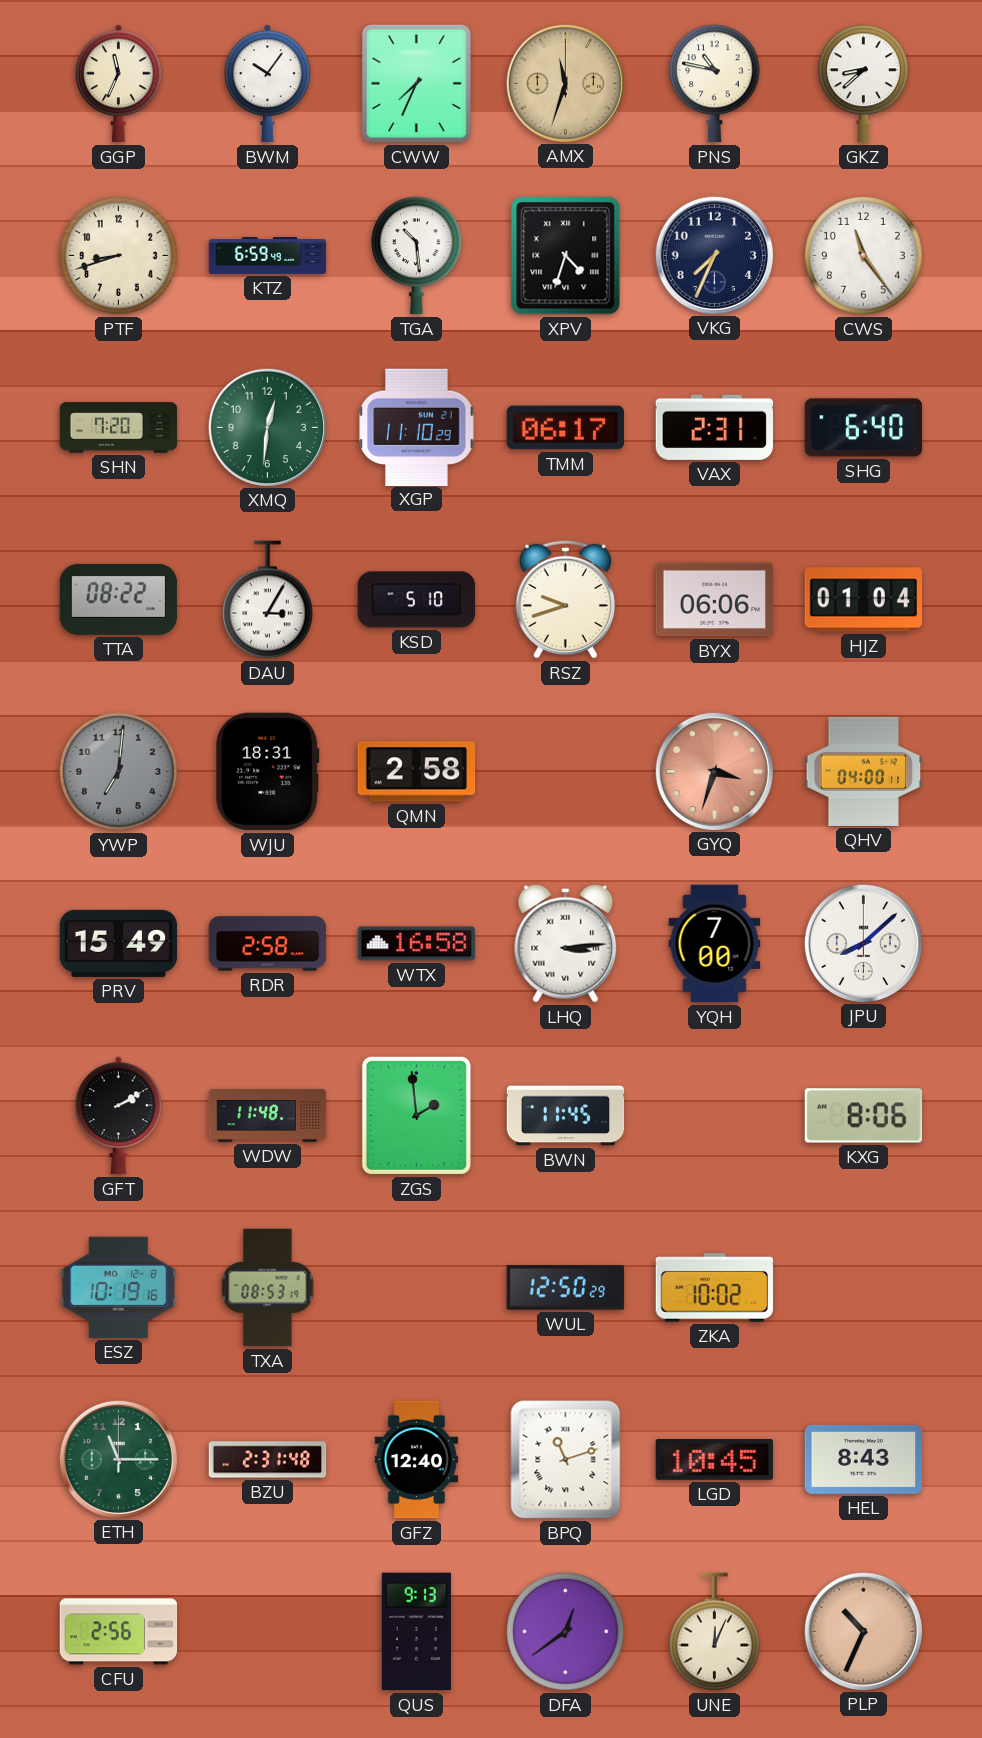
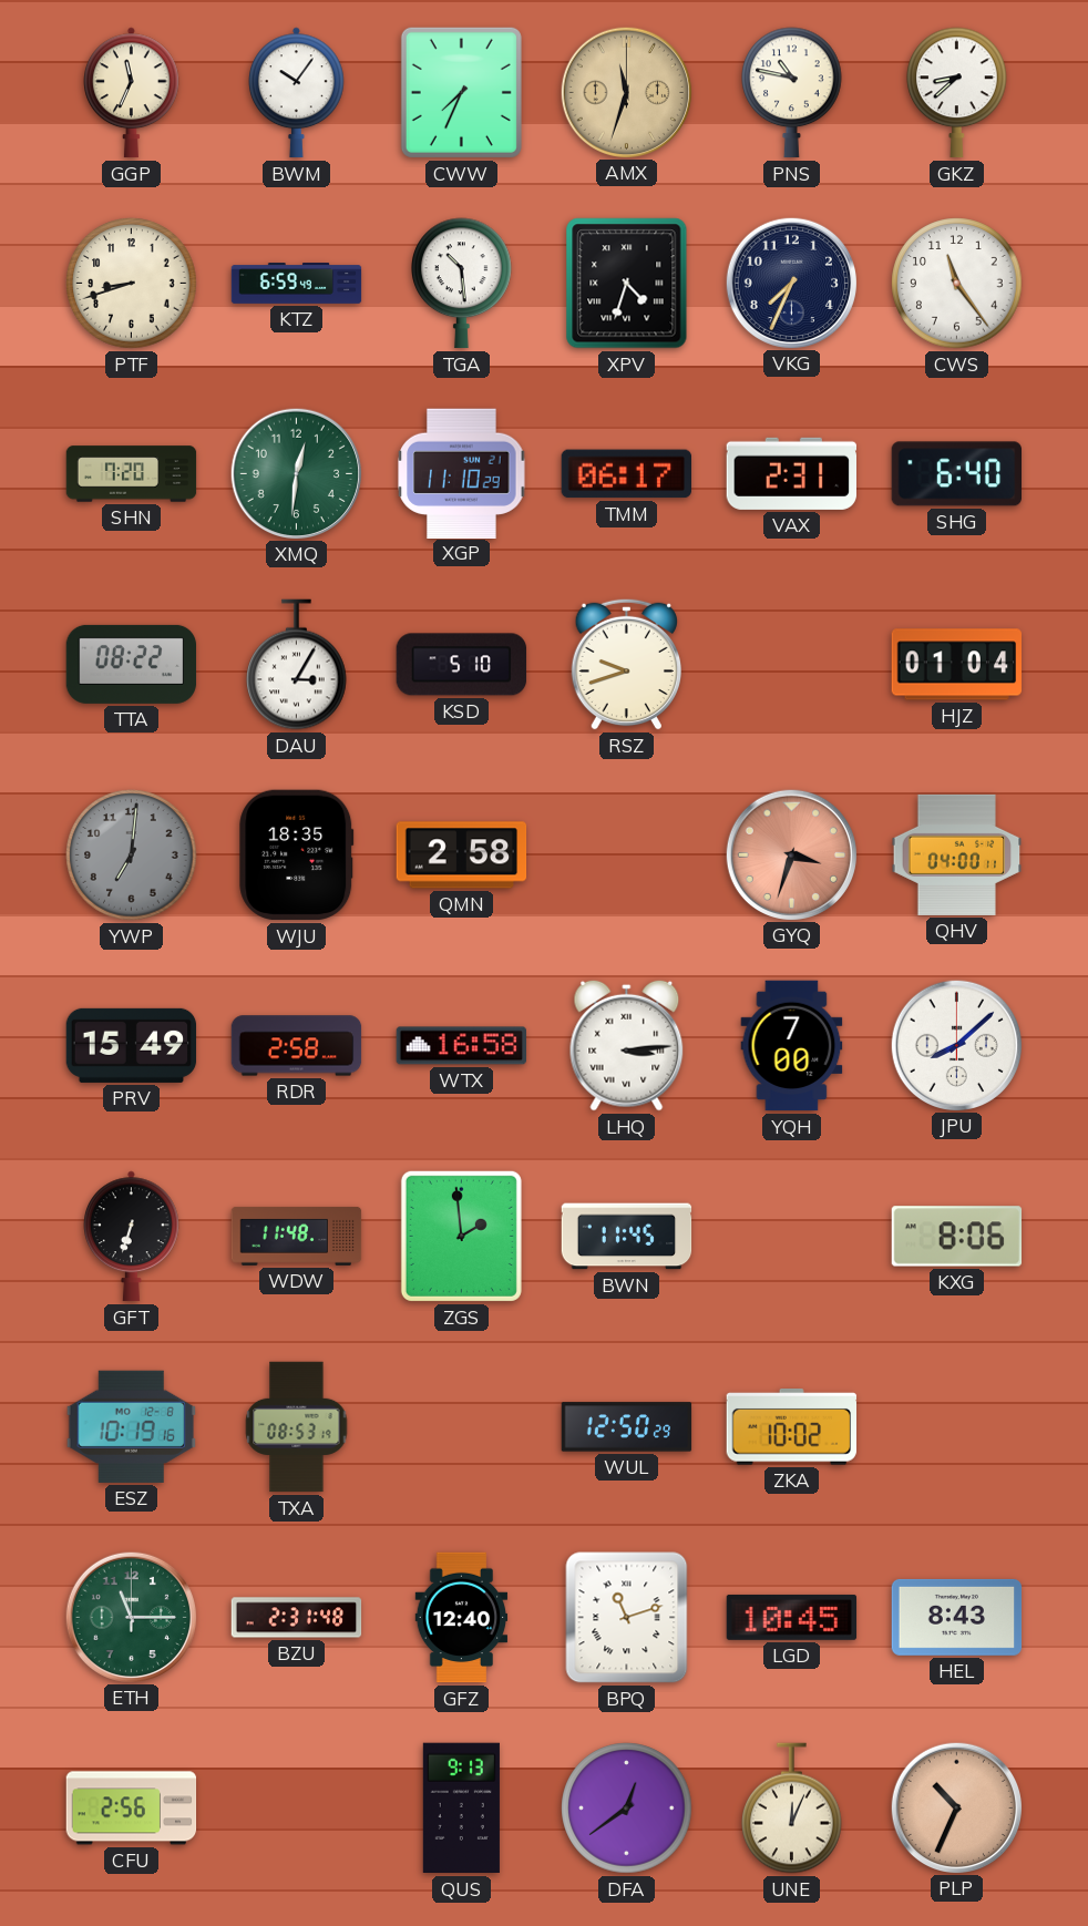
BYX: 06:06 -> none
WJU: 18:31 -> 18:35
GFT: 2:10 -> 6:33
